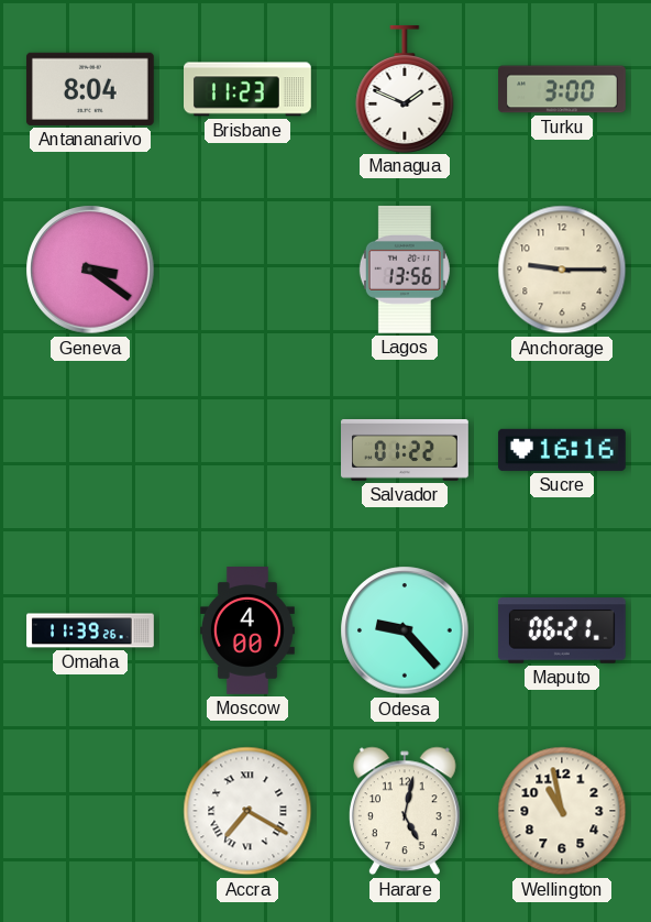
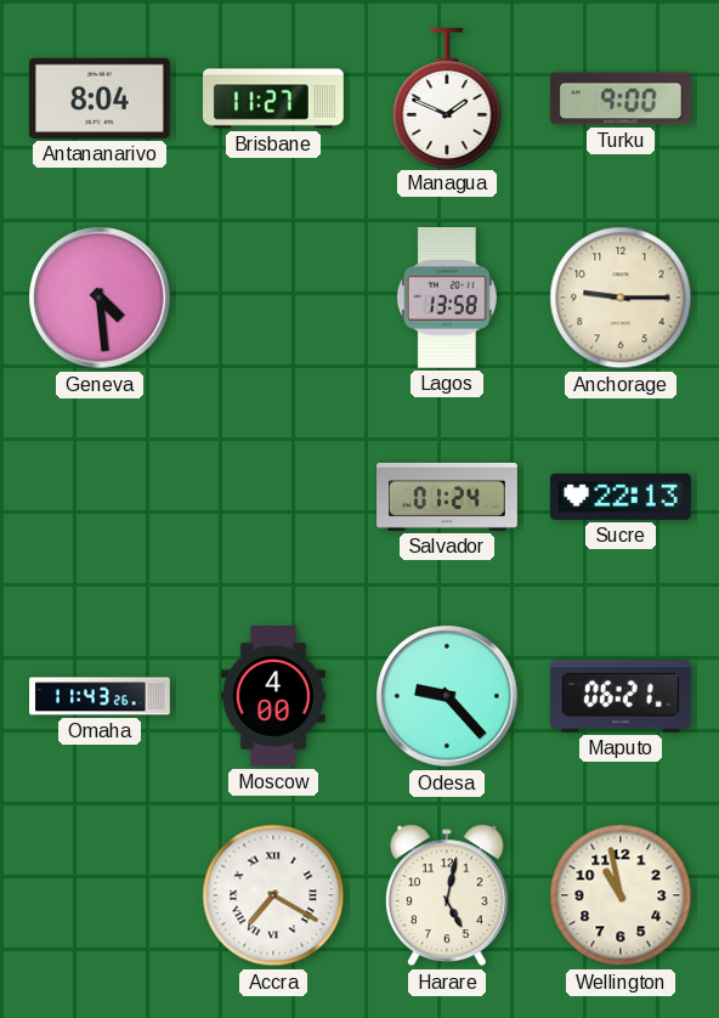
Brisbane: 11:23 -> 11:27
Turku: 3:00 -> 9:00
Geneva: 3:21 -> 4:29
Lagos: 13:56 -> 13:58
Salvador: 01:22 -> 01:24
Sucre: 16:16 -> 22:13
Omaha: 11:39 -> 11:43
